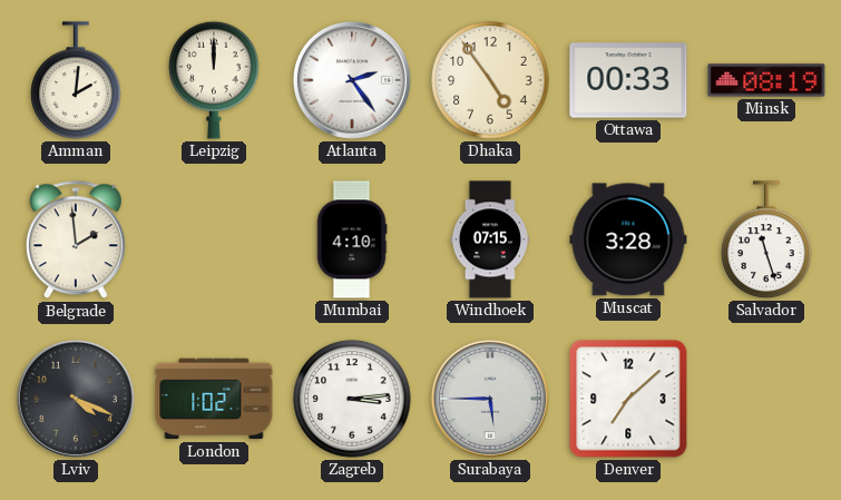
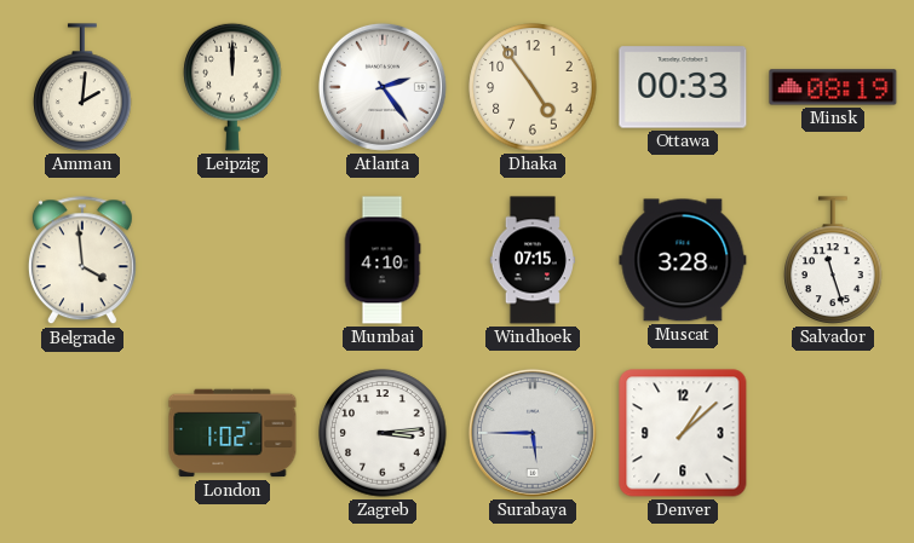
Belgrade: 1:59 -> 3:59
Lviv: 4:19 -> none
Denver: 7:08 -> 1:08
